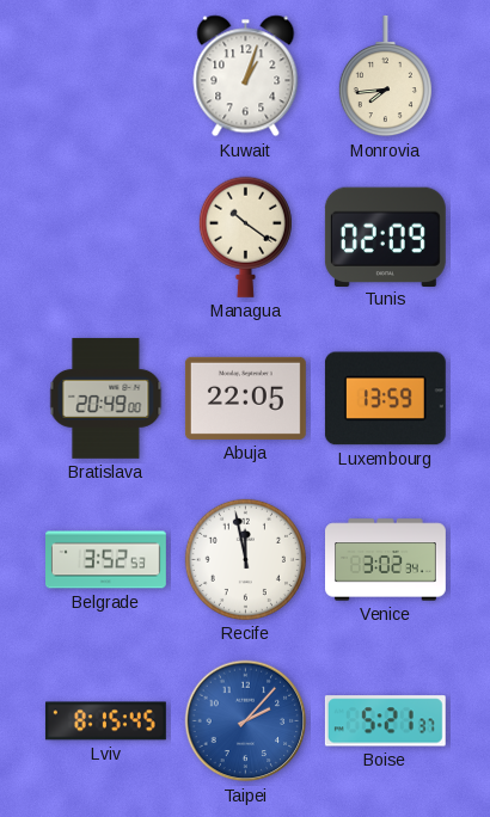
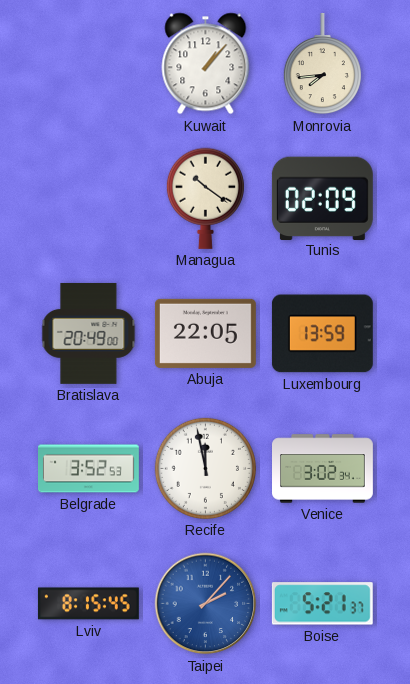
Kuwait: 1:03 -> 1:07
